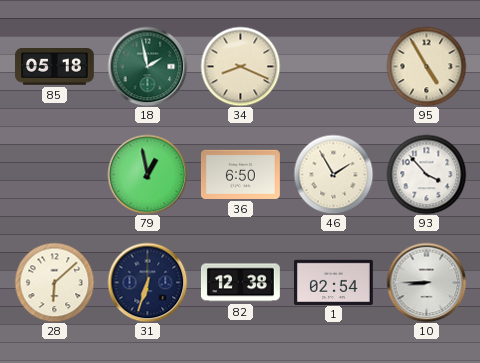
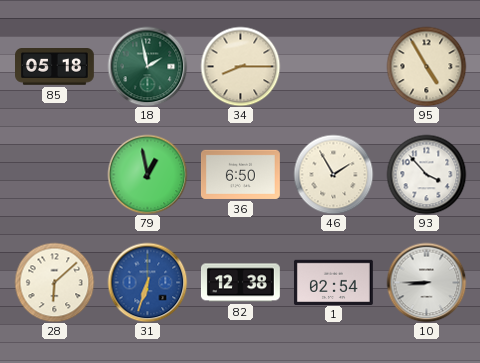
34: 8:19 -> 8:15
31 dial: navy -> blue
